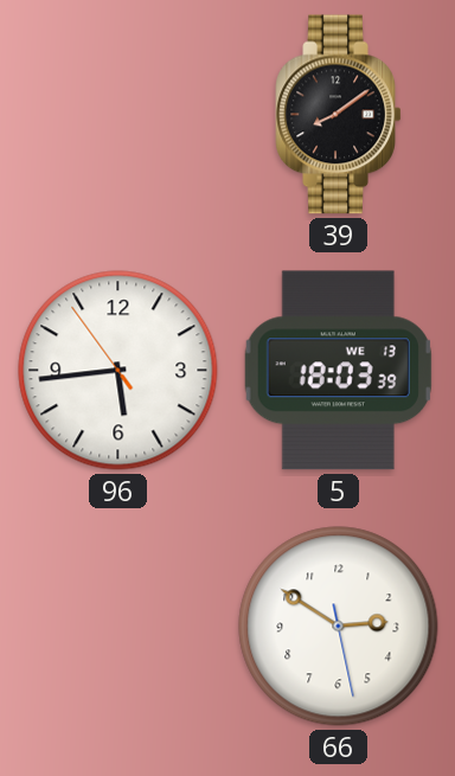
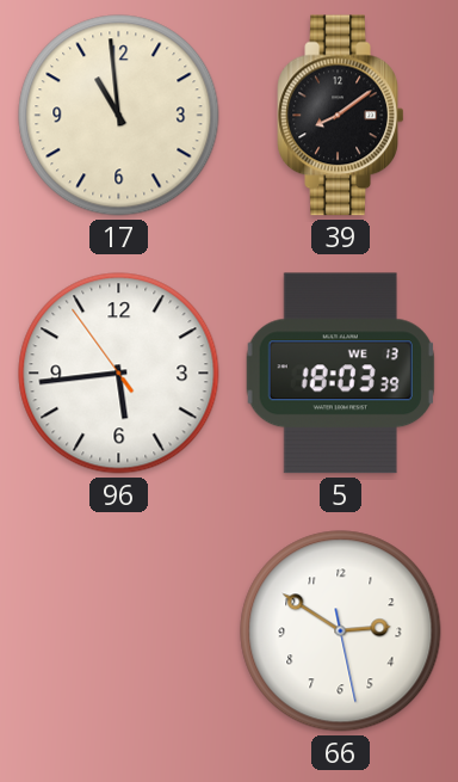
17: none -> 10:59
